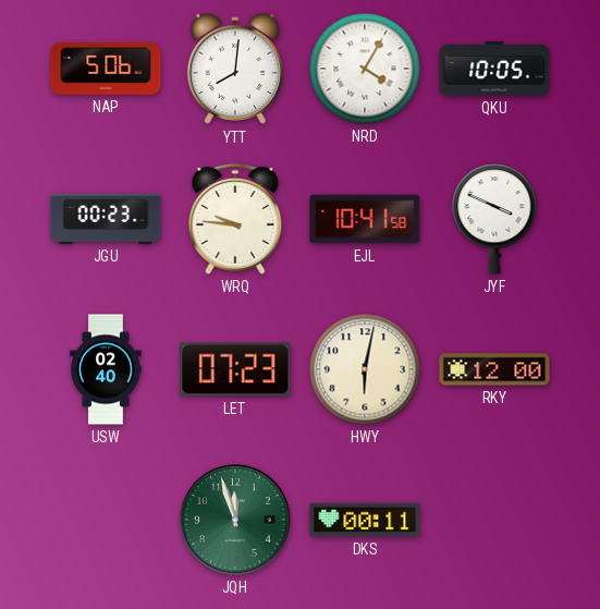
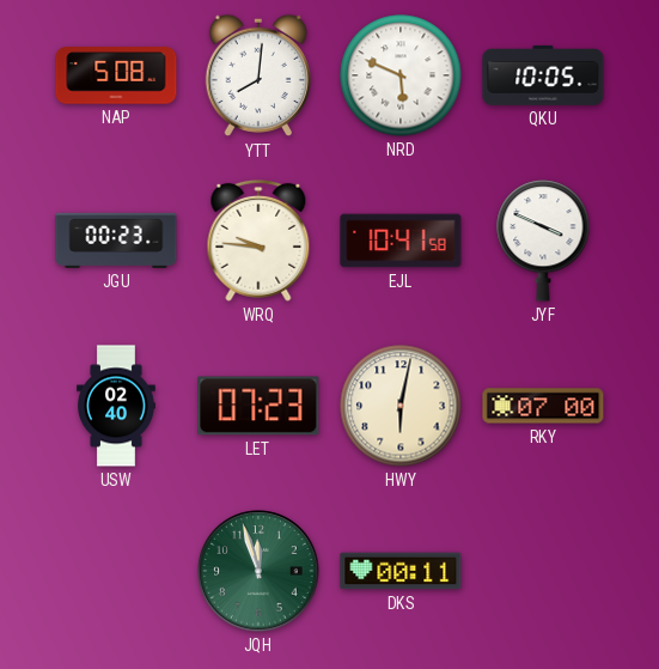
NAP: 5:06 -> 5:08
NRD: 4:05 -> 5:49
RKY: 12:00 -> 07:00
